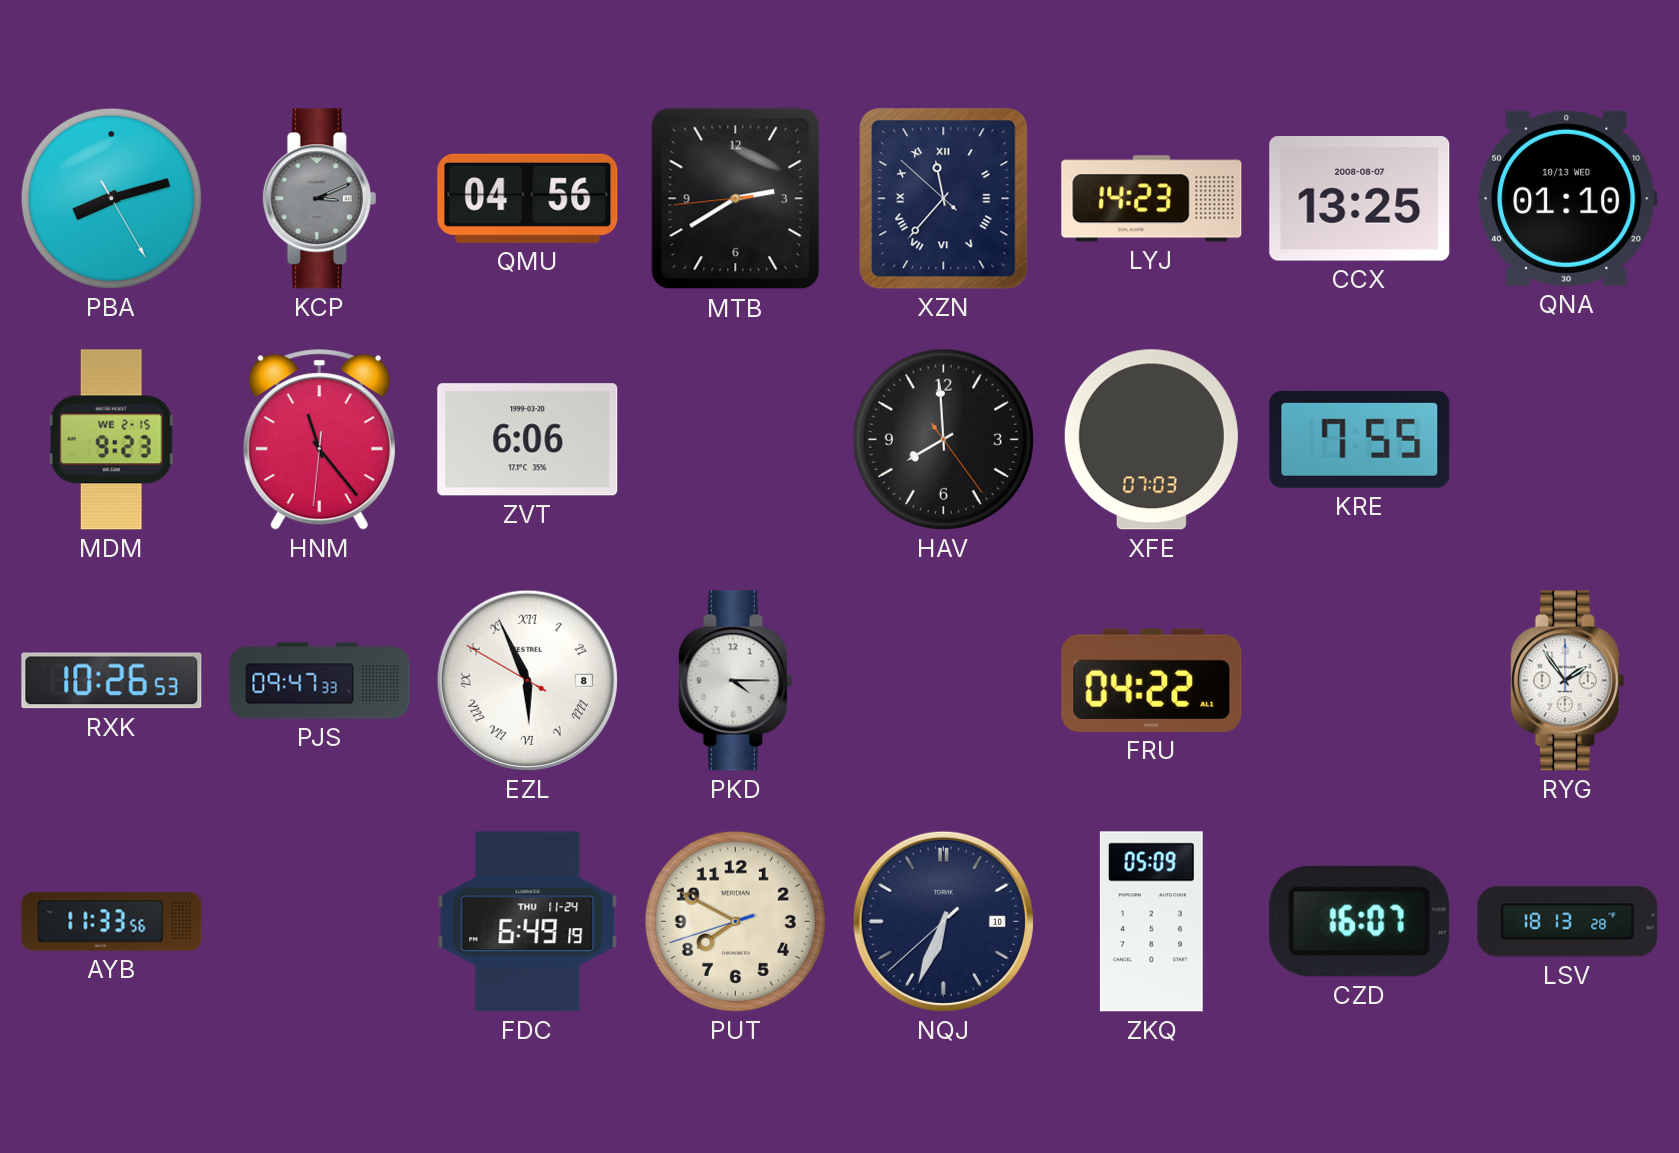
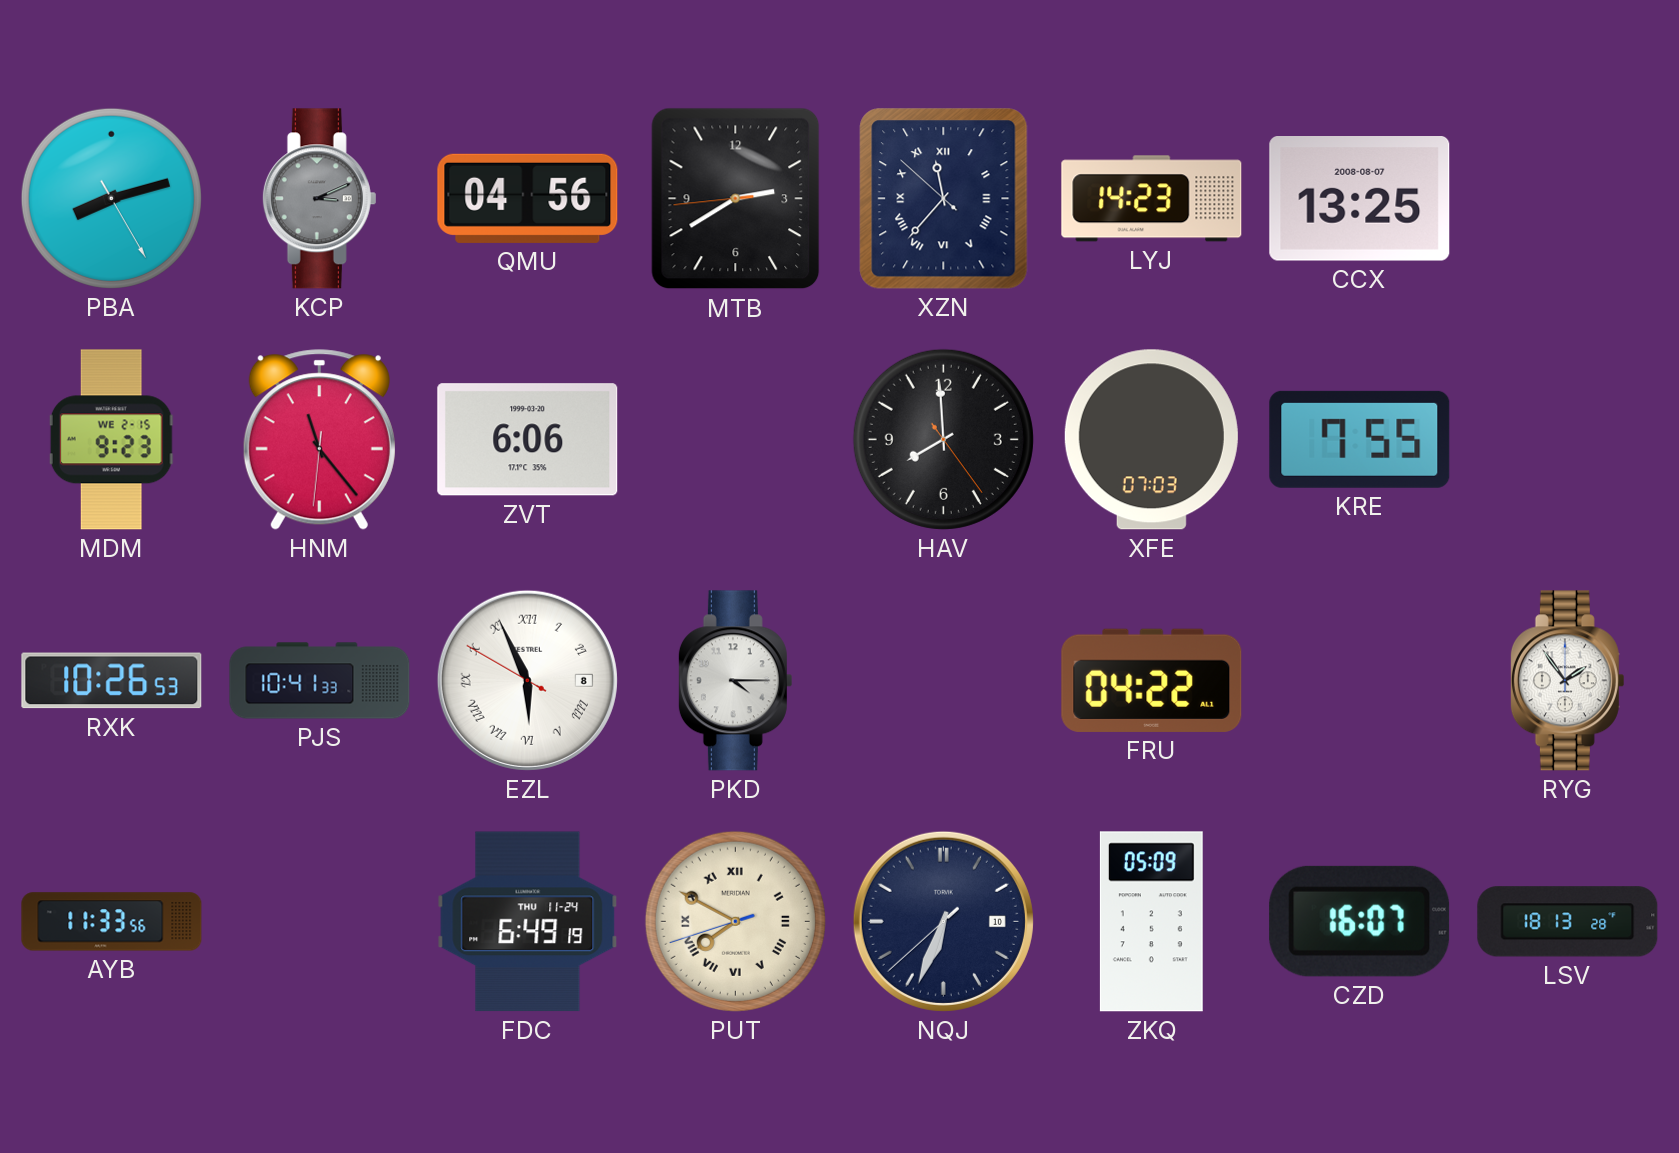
QNA: 01:10 -> none
PJS: 09:47 -> 10:41
PUT numerals: Arabic -> Roman
